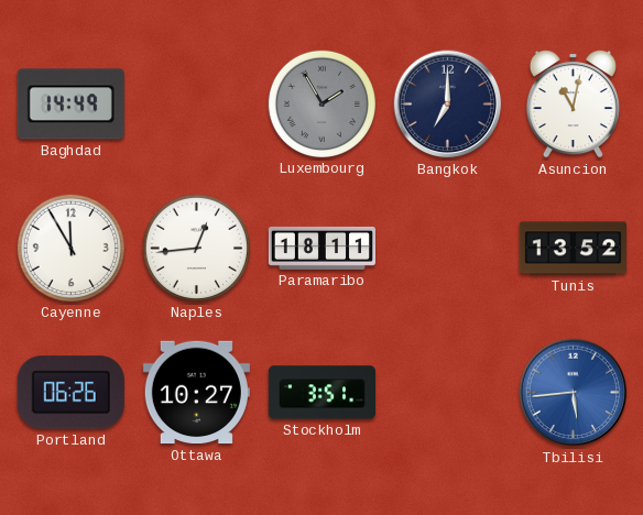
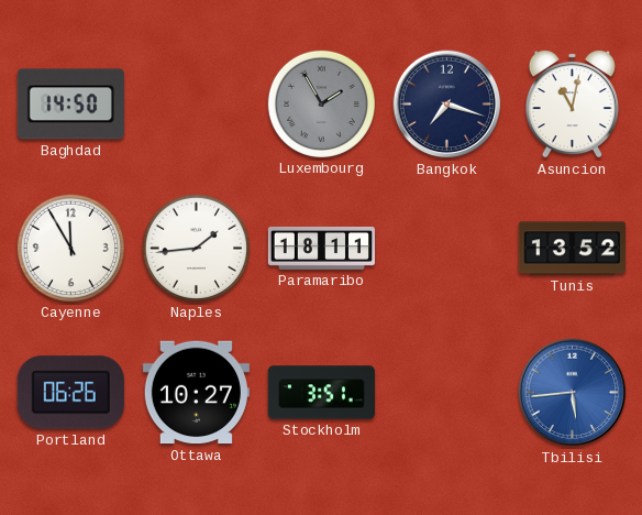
Baghdad: 14:49 -> 14:50
Bangkok: 7:00 -> 7:18
Naples: 12:44 -> 1:44
